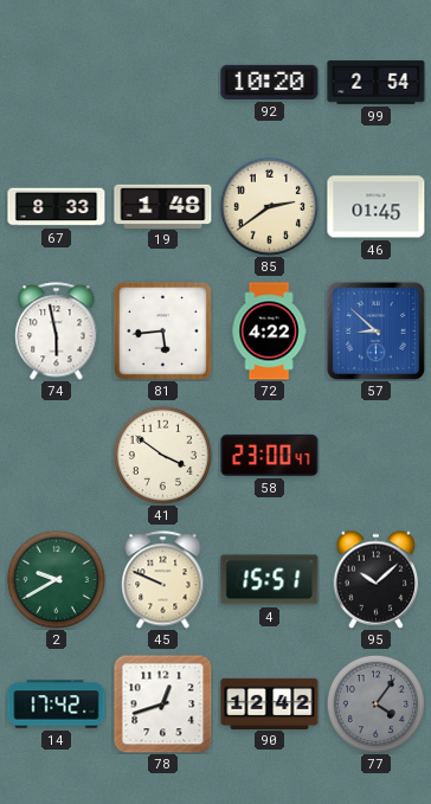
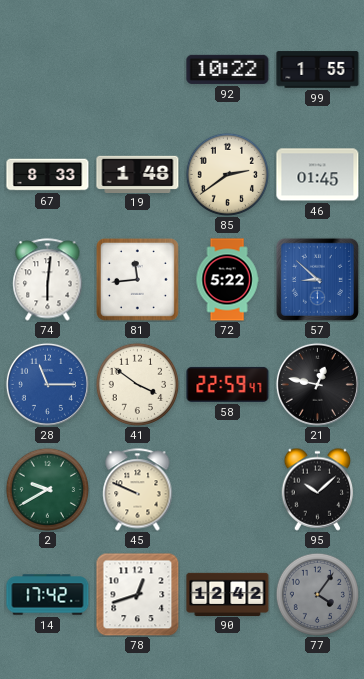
92: 10:20 -> 10:22
99: 2:54 -> 1:55
74: 5:58 -> 6:01
81: 5:44 -> 11:44
72: 4:22 -> 5:22
28: none -> 11:15
58: 23:00 -> 22:59
21: none -> 12:47
4: 15:51 -> none
